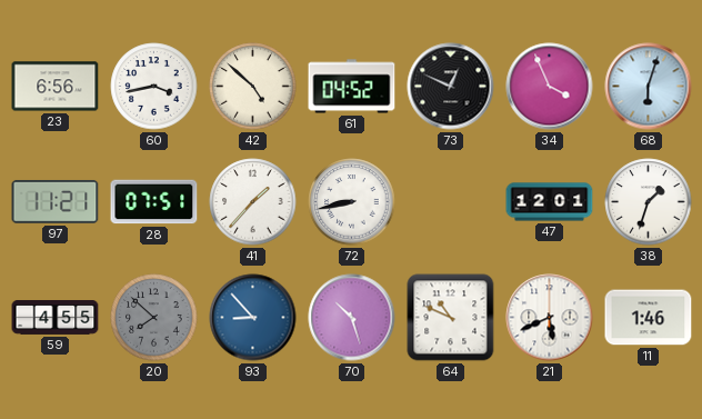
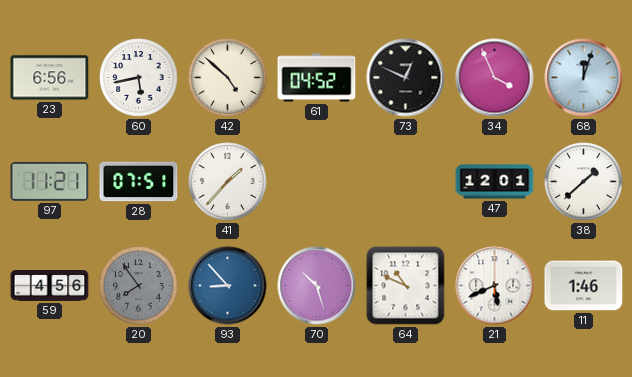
60: 3:43 -> 5:43
68: 6:03 -> 12:03
72: 8:43 -> none
38: 1:33 -> 1:38
59: 4:55 -> 4:56
20: 7:52 -> 7:54
